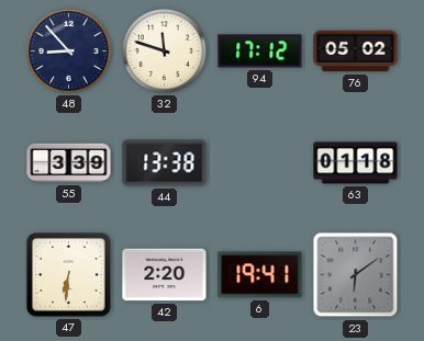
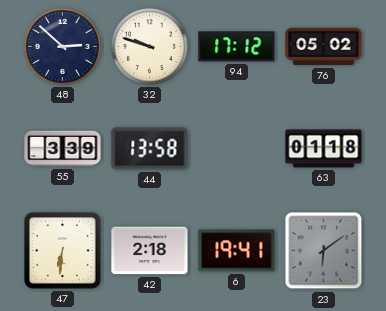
48: 8:53 -> 2:52
32: 11:48 -> 9:48
44: 13:38 -> 13:58
42: 2:20 -> 2:18
